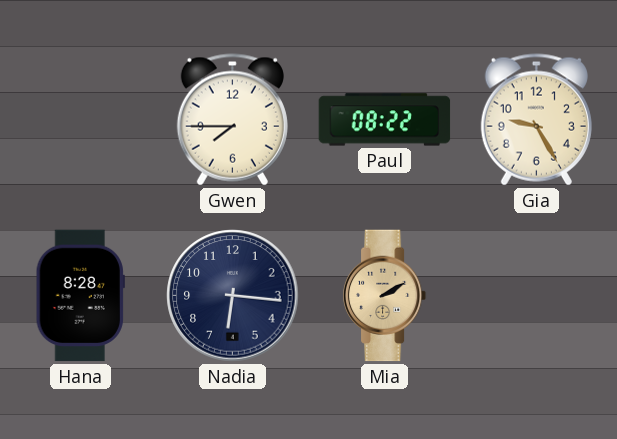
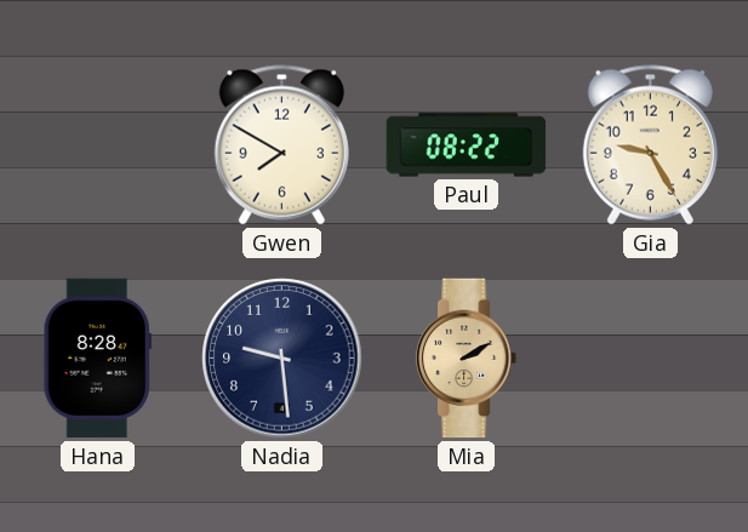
Gwen: 7:45 -> 7:50
Nadia: 6:16 -> 9:29
